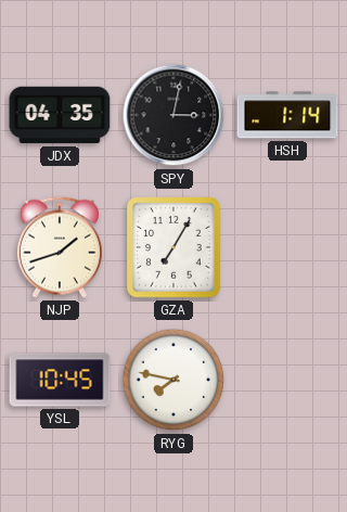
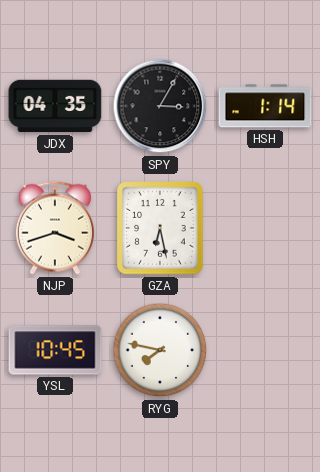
SPY: 3:02 -> 3:05
NJP: 1:42 -> 3:42
GZA: 7:05 -> 6:28
